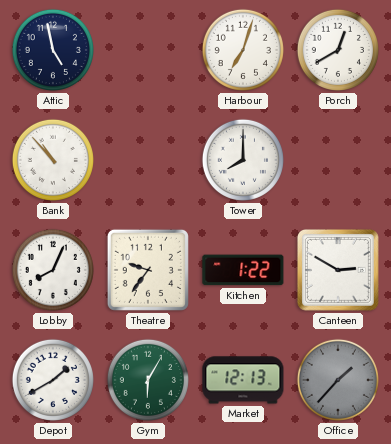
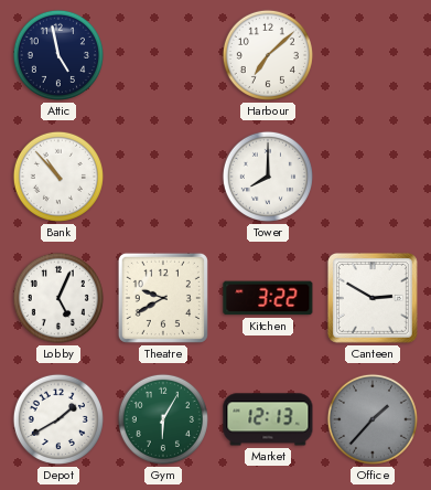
Harbour: 7:03 -> 7:08
Porch: 12:40 -> none
Lobby: 8:04 -> 5:04
Theatre: 9:36 -> 9:40
Kitchen: 1:22 -> 3:22
